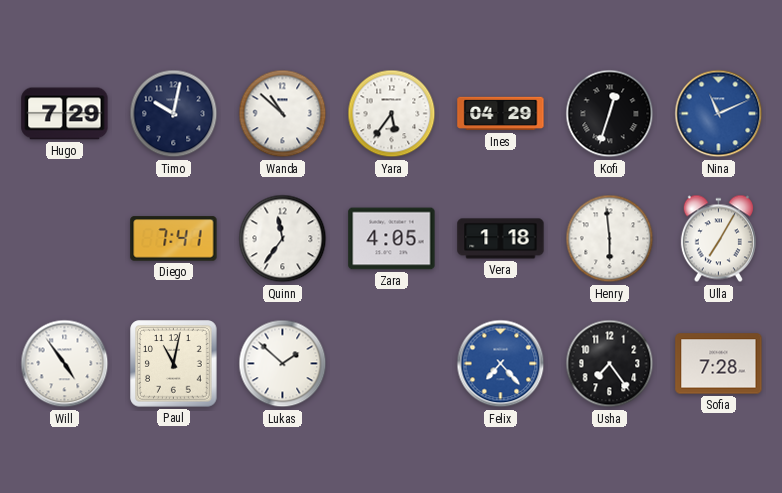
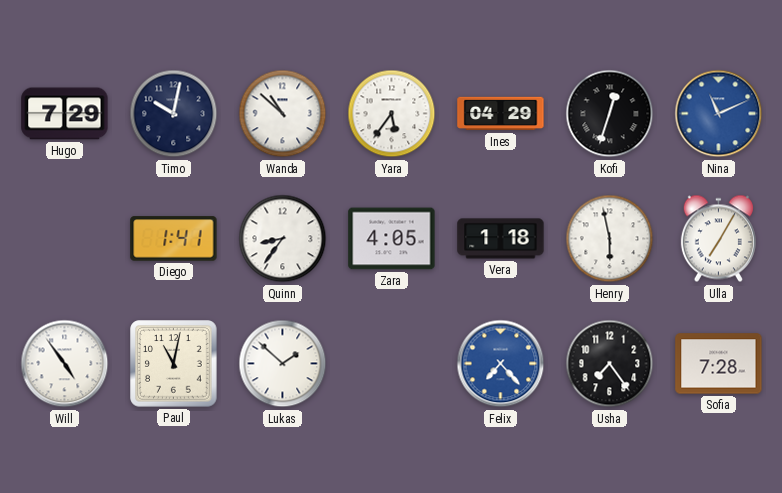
Diego: 7:41 -> 1:41
Quinn: 11:36 -> 8:36
Henry: 5:59 -> 5:58
